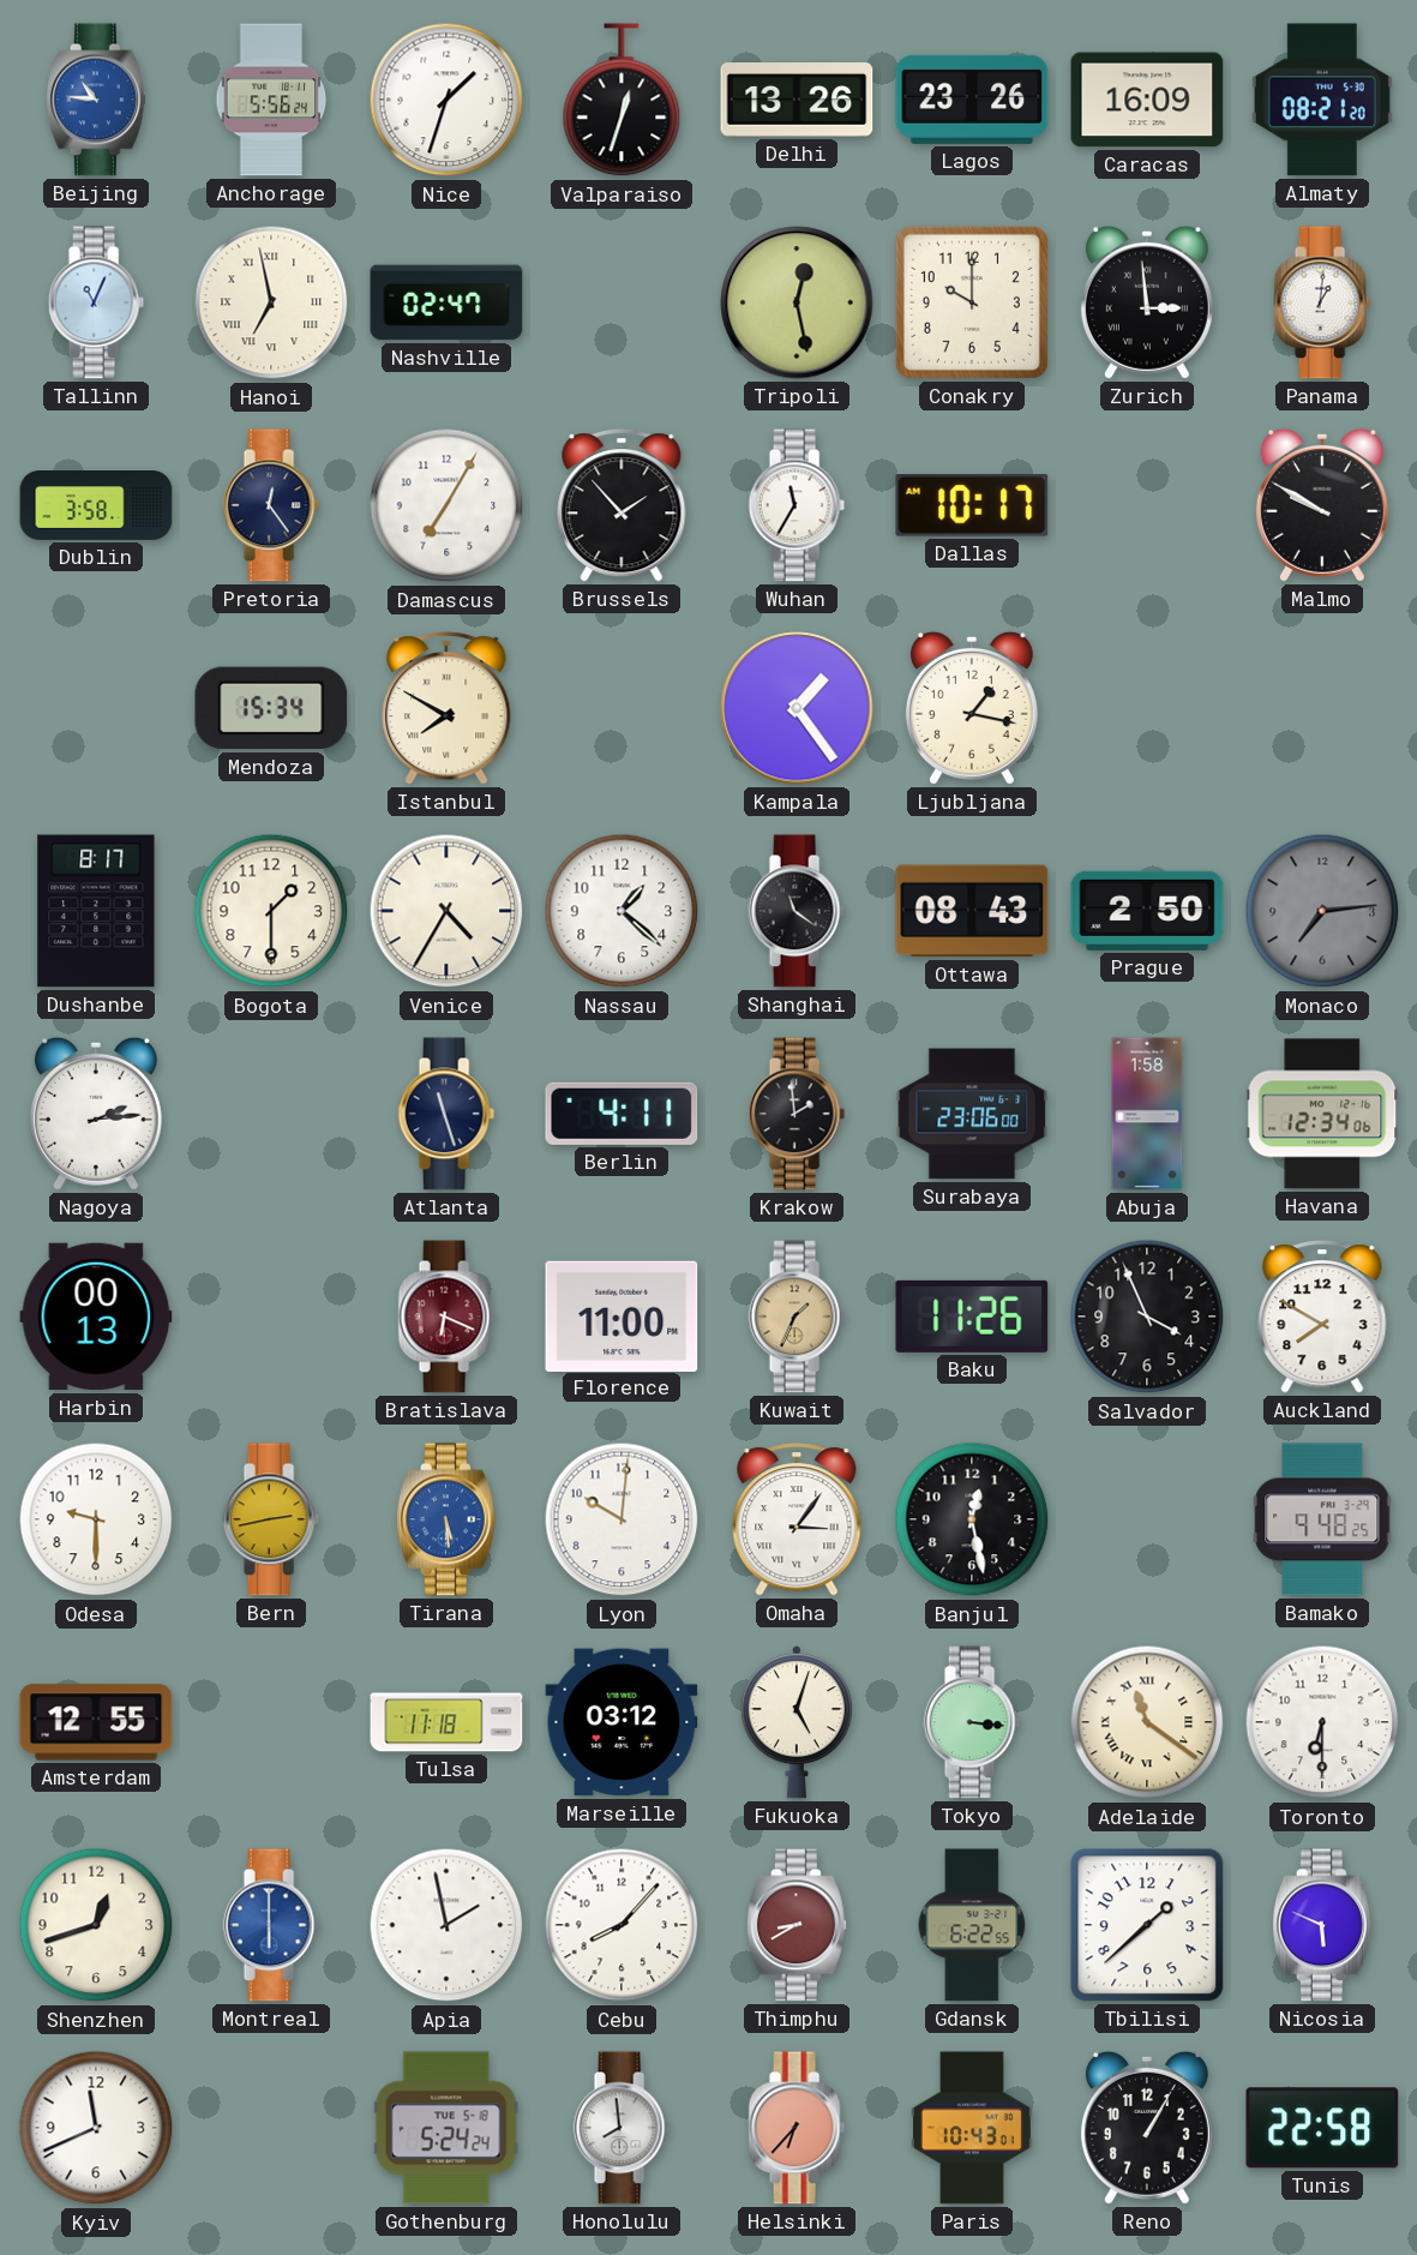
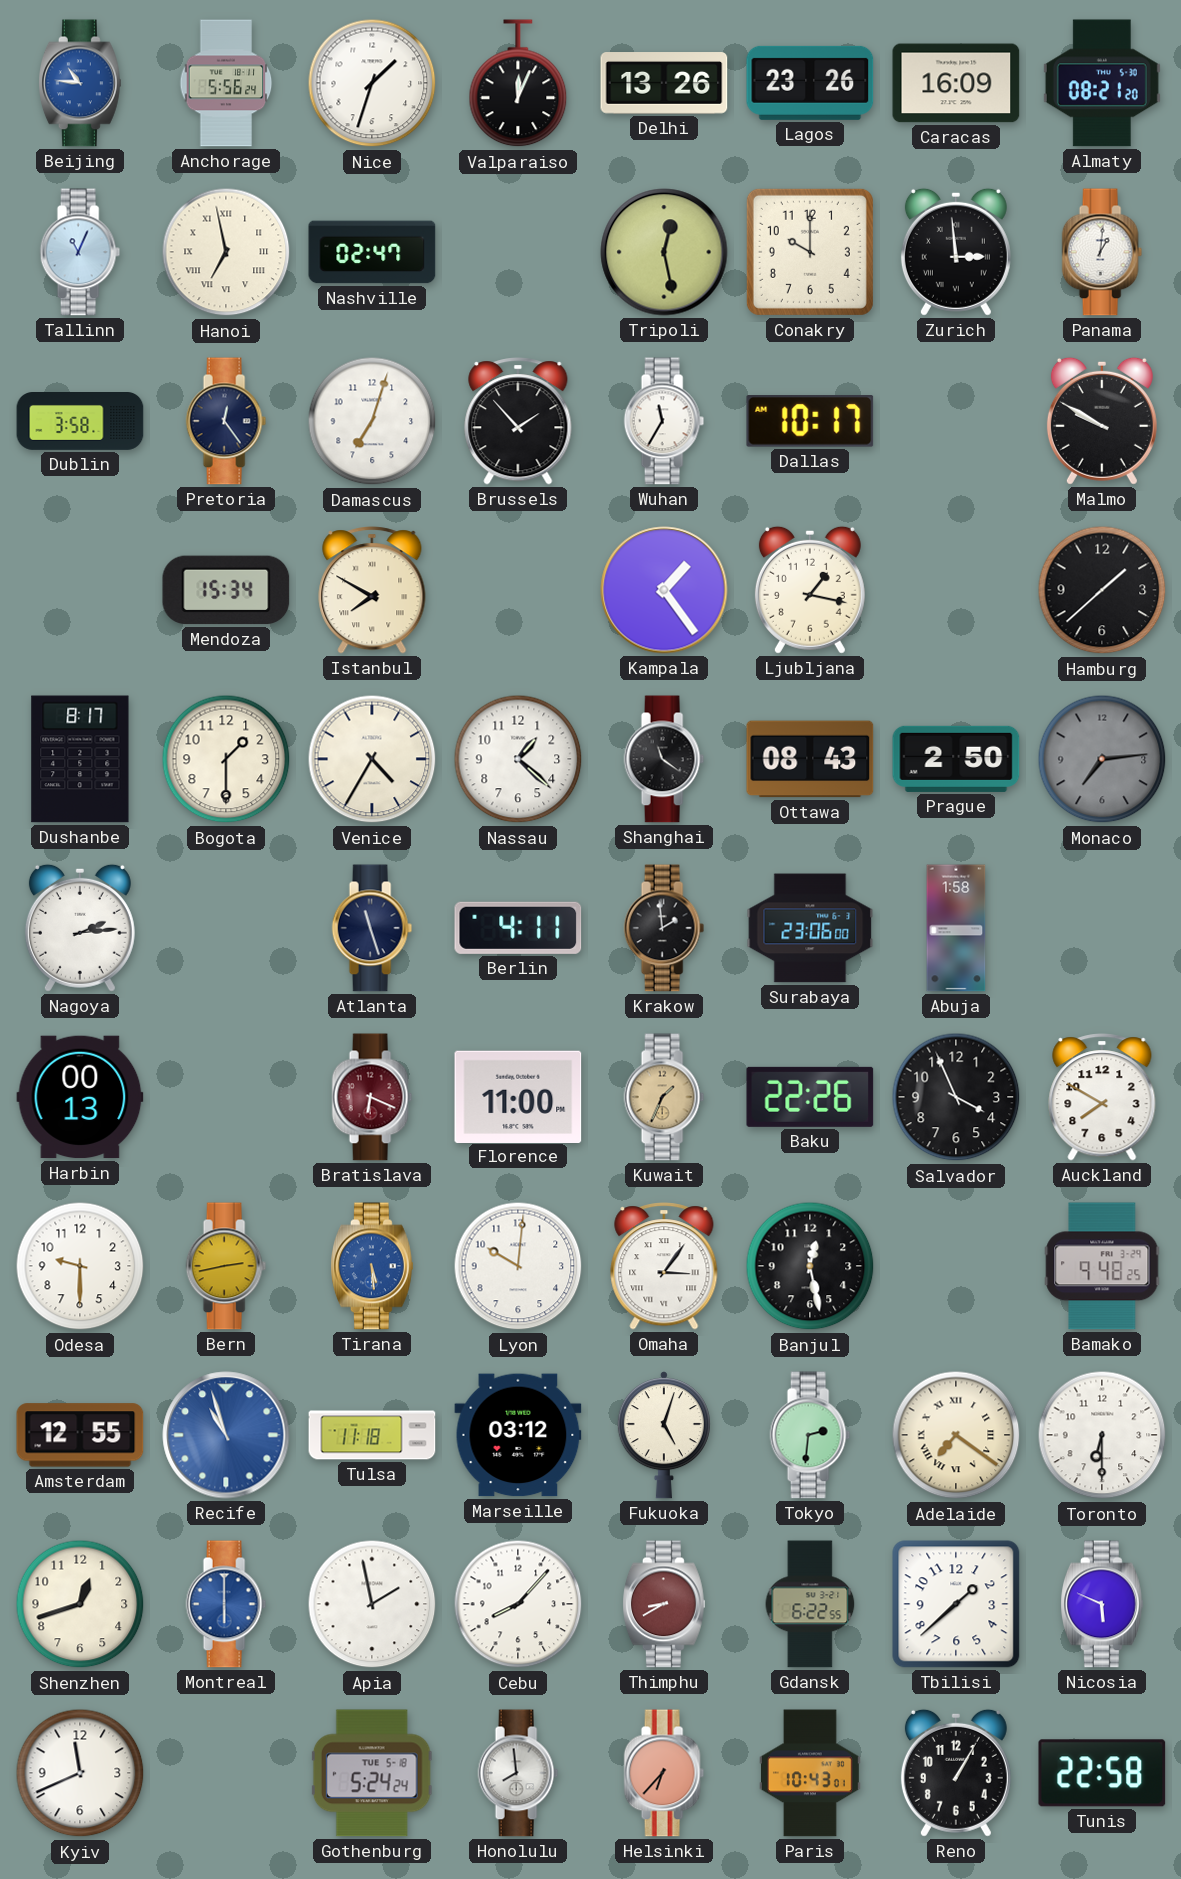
Valparaiso: 12:33 -> 12:04
Damascus: 7:05 -> 7:03
Hamburg: none -> 1:38
Havana: 12:34 -> none
Baku: 11:26 -> 22:26
Recife: none -> 10:57
Tokyo: 3:16 -> 2:31
Adelaide: 11:21 -> 7:21
